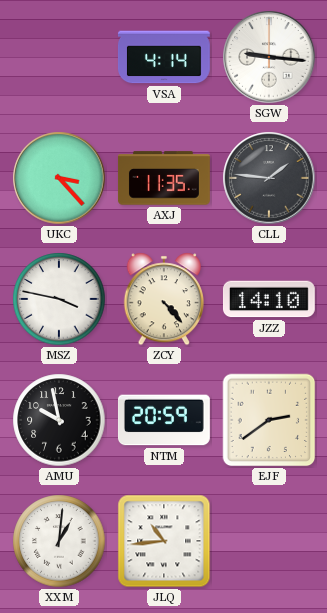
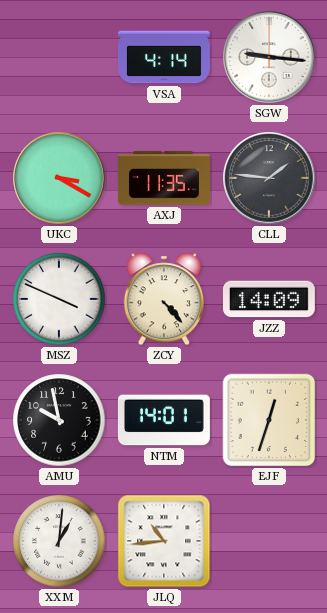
UKC: 3:23 -> 3:20
MSZ: 3:47 -> 3:49
JZZ: 14:10 -> 14:09
NTM: 20:59 -> 14:01
EJF: 2:39 -> 12:33
